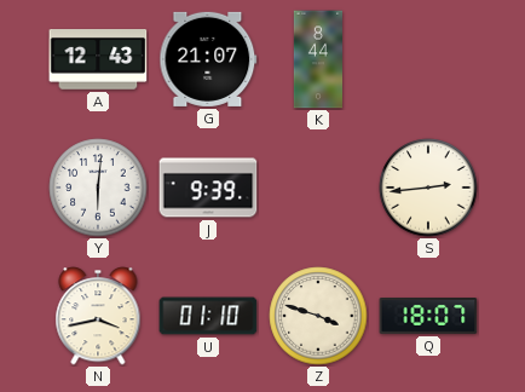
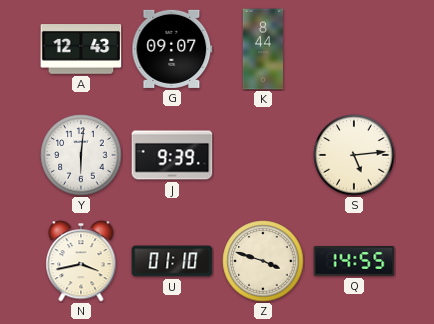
G: 21:07 -> 09:07
S: 2:44 -> 5:14
Q: 18:07 -> 14:55
